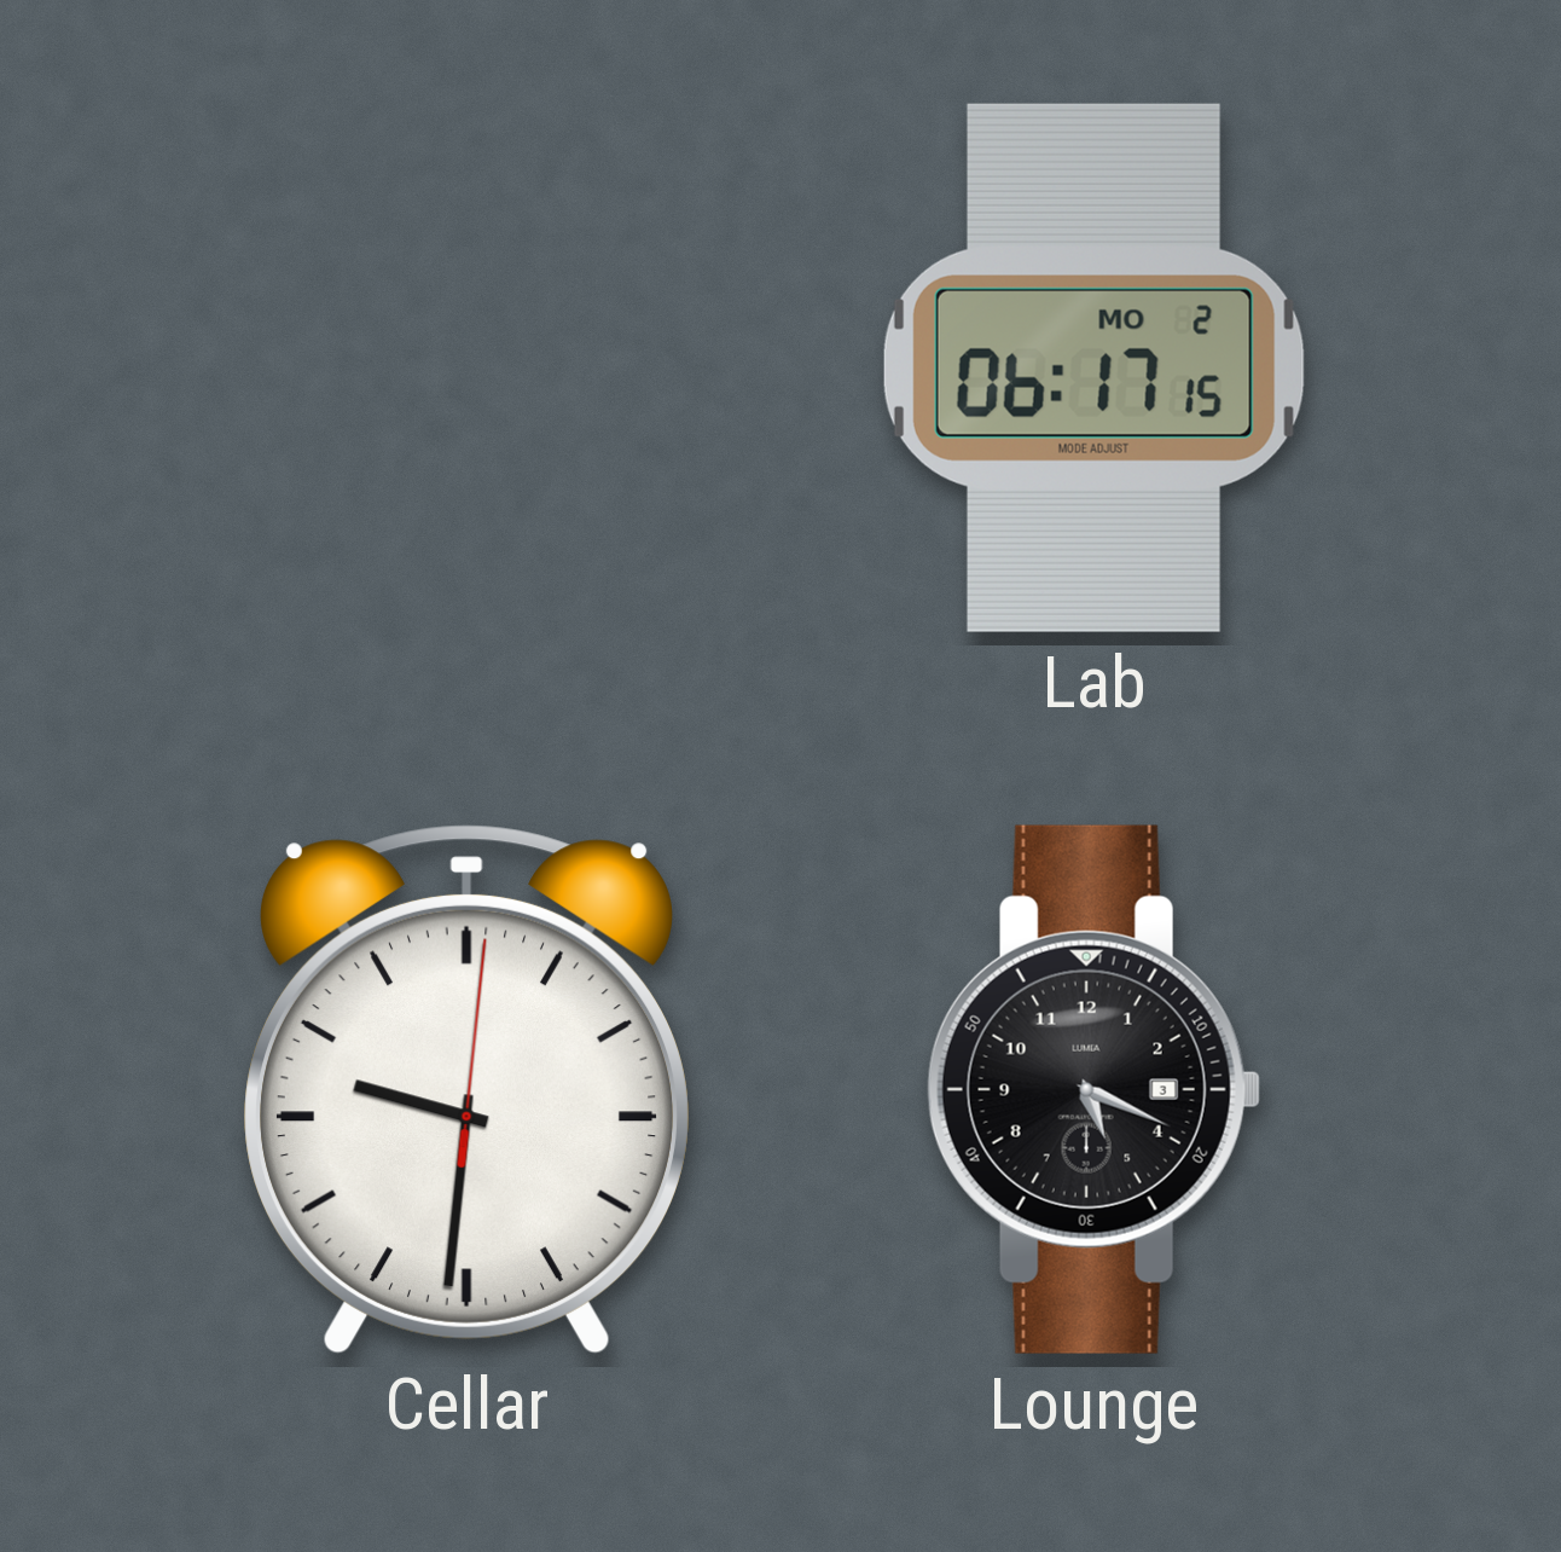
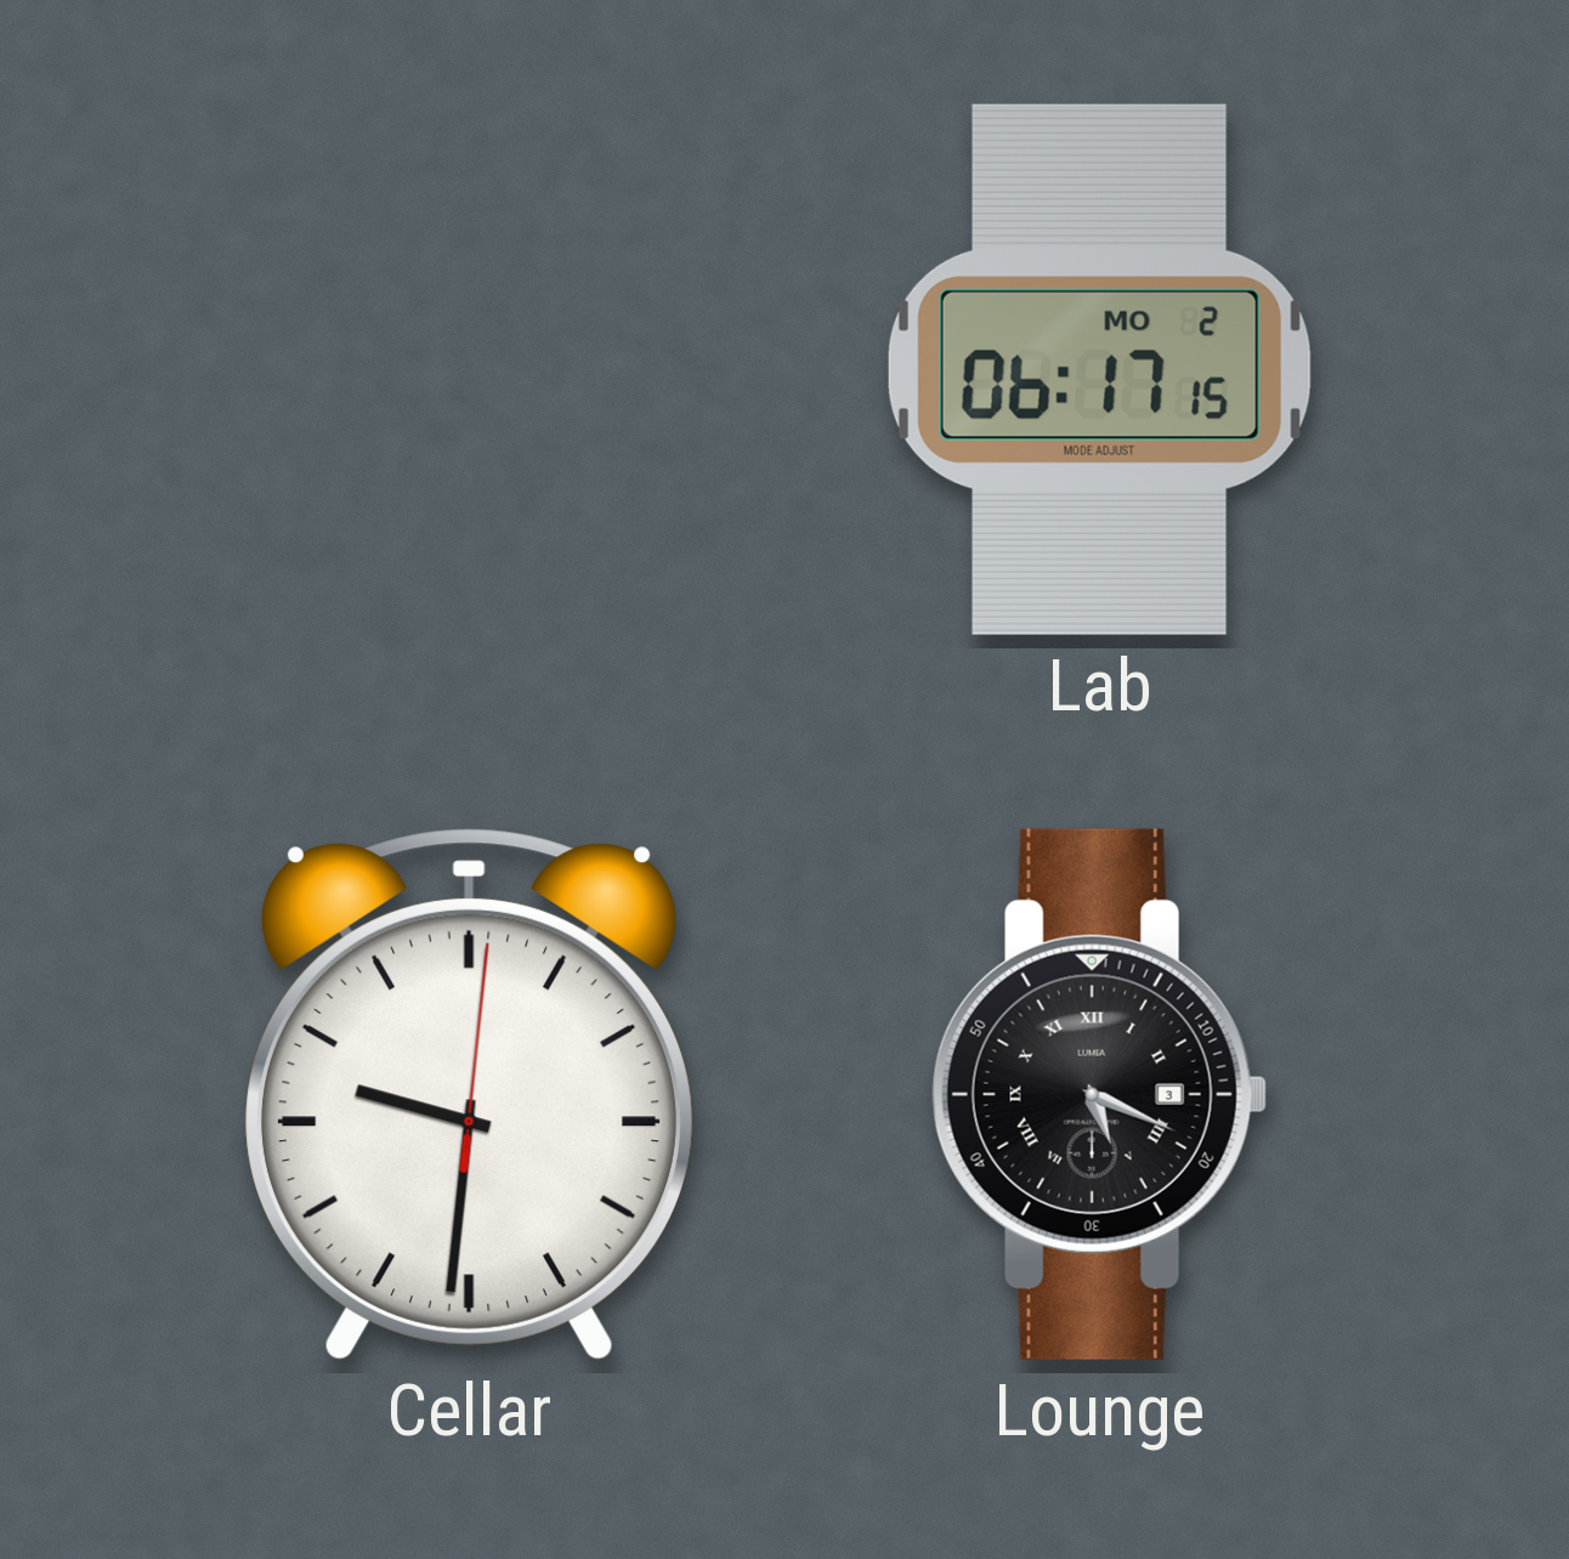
Lounge numerals: Arabic -> Roman
